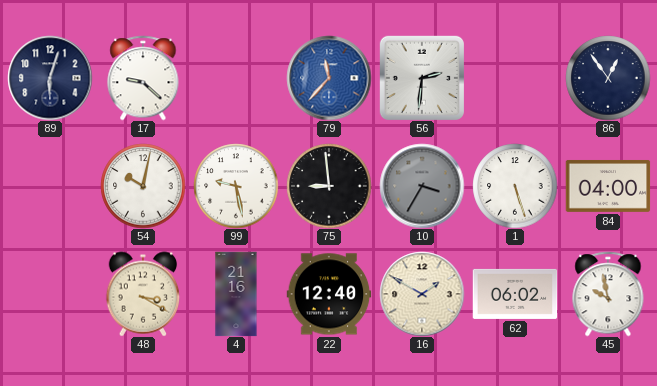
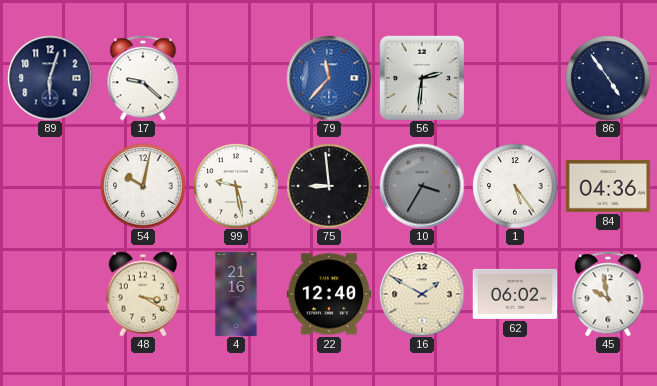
86: 12:54 -> 4:54
1: 5:27 -> 5:24
84: 04:00 -> 04:36
